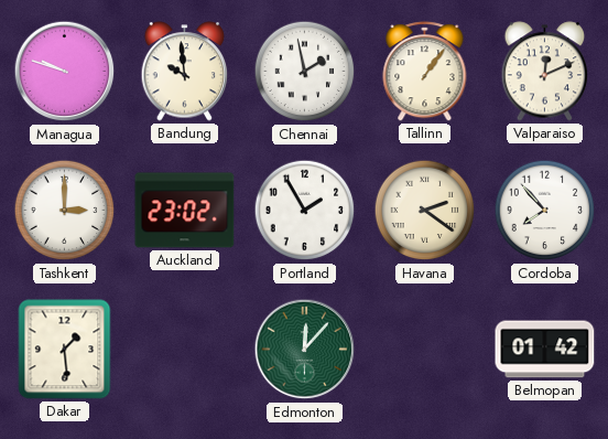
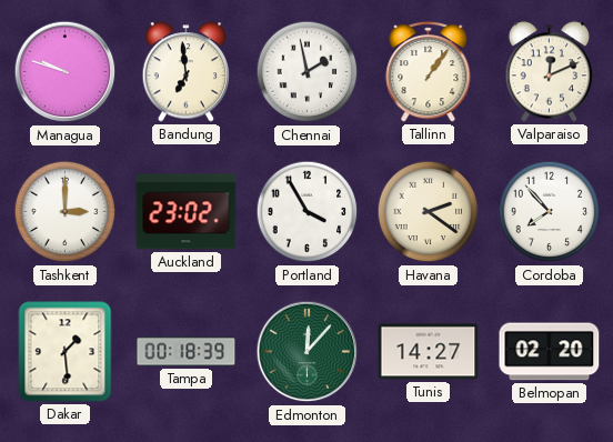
Bandung: 9:59 -> 6:59
Portland: 1:55 -> 3:55
Tampa: none -> 00:18
Tunis: none -> 14:27
Belmopan: 01:42 -> 02:20
